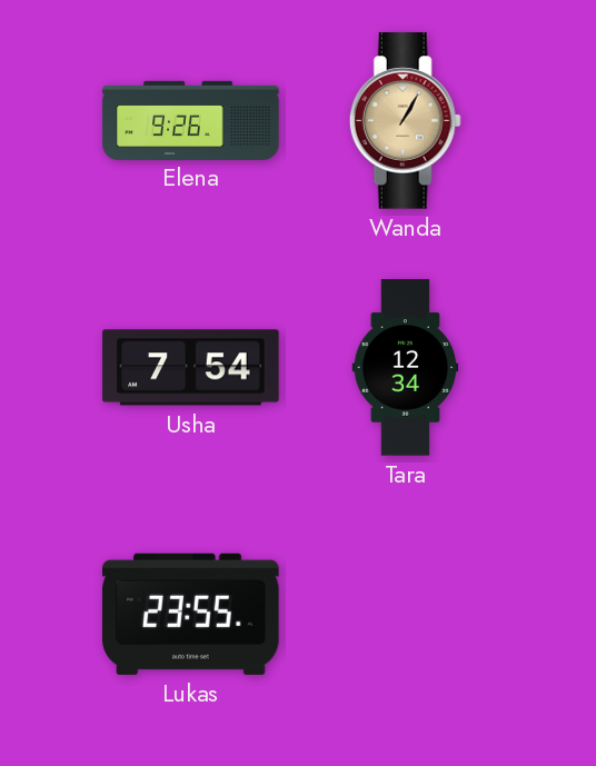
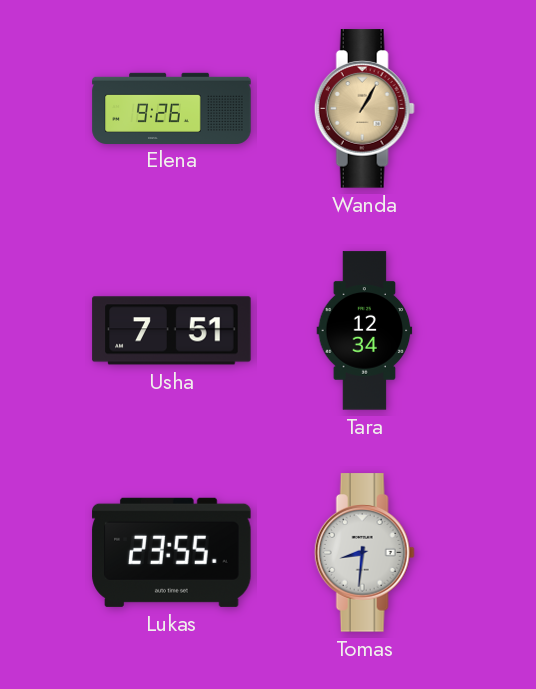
Usha: 7:54 -> 7:51
Tomas: none -> 8:31
